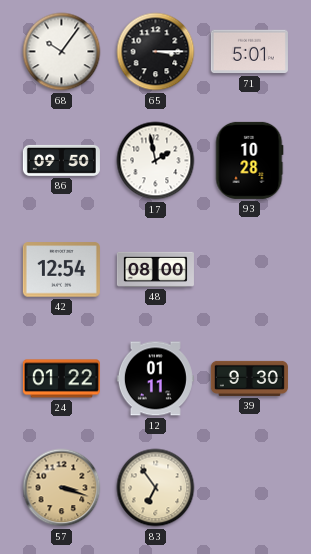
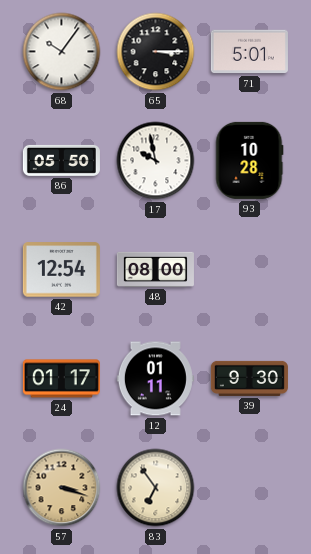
86: 09:50 -> 05:50
17: 1:58 -> 9:58
24: 01:22 -> 01:17
